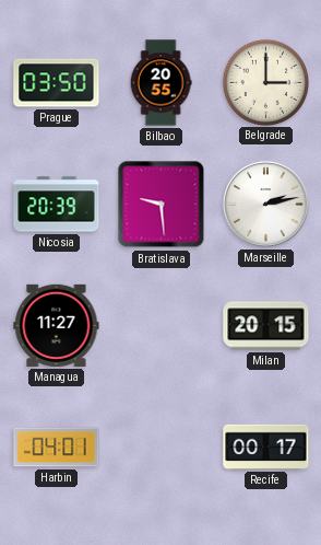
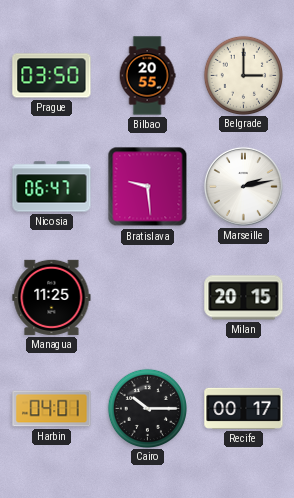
Nicosia: 20:39 -> 06:47
Managua: 11:27 -> 11:25
Cairo: none -> 10:15
